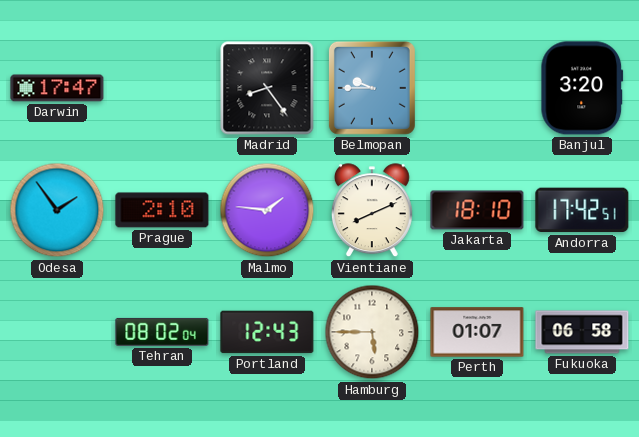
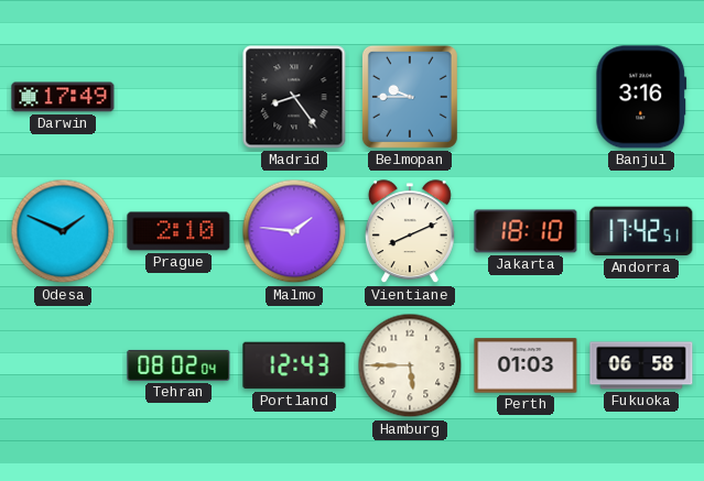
Darwin: 17:47 -> 17:49
Banjul: 3:20 -> 3:16
Odesa: 1:54 -> 1:49
Perth: 01:07 -> 01:03
